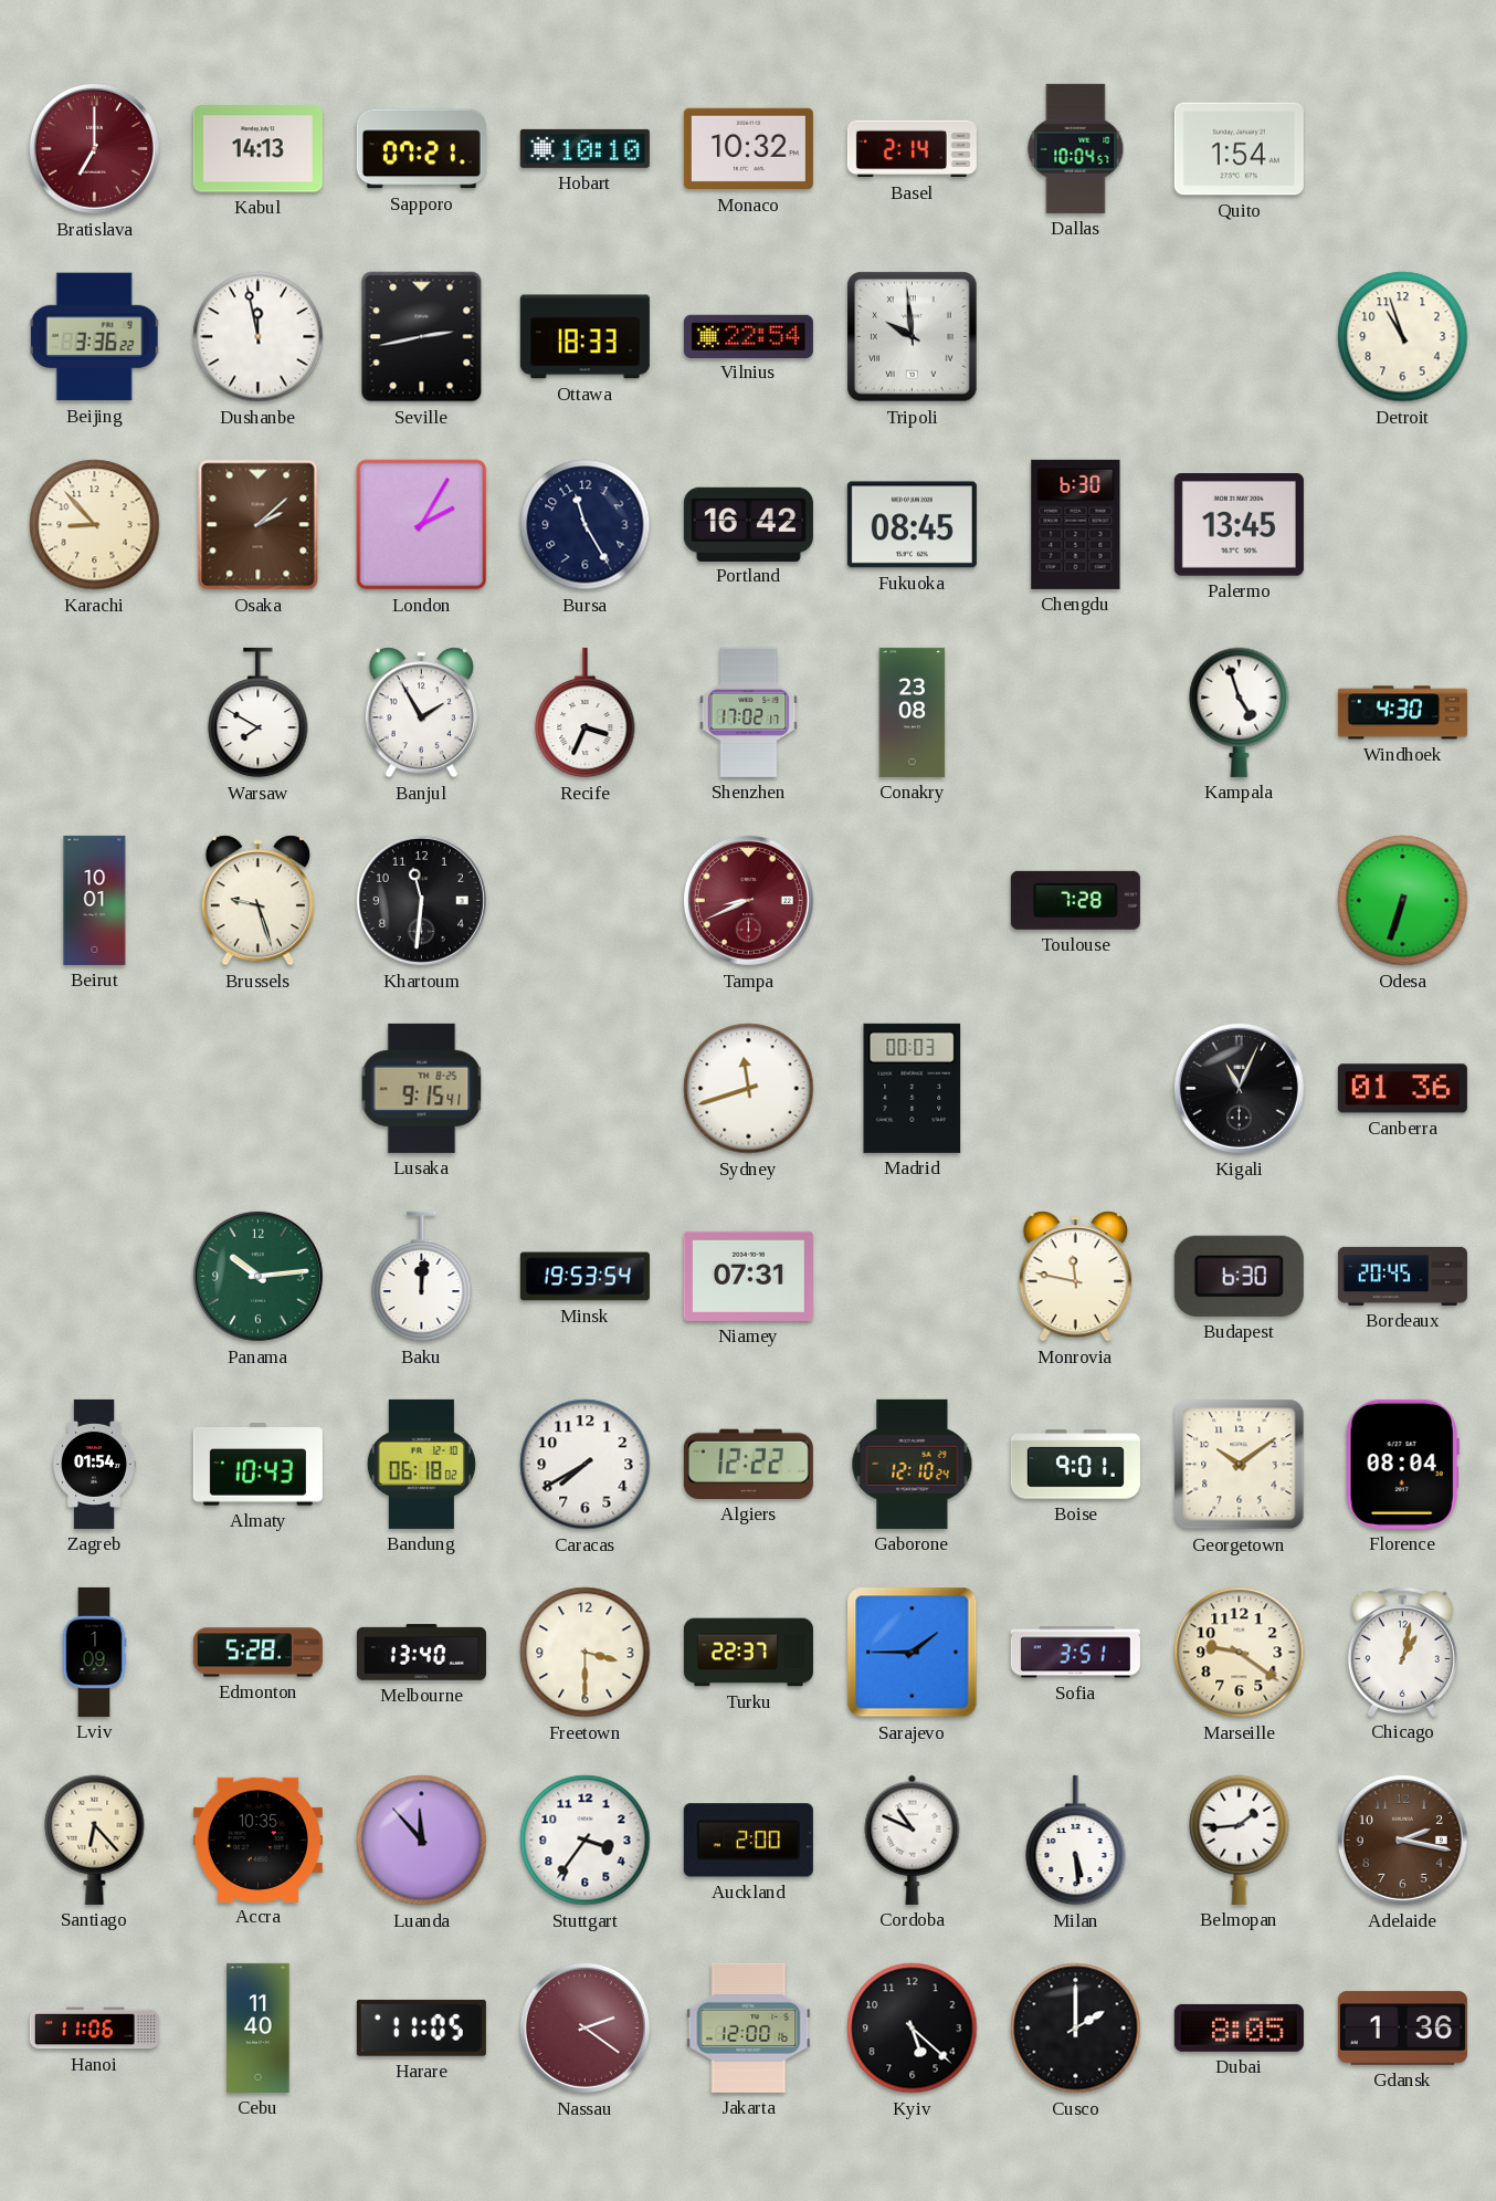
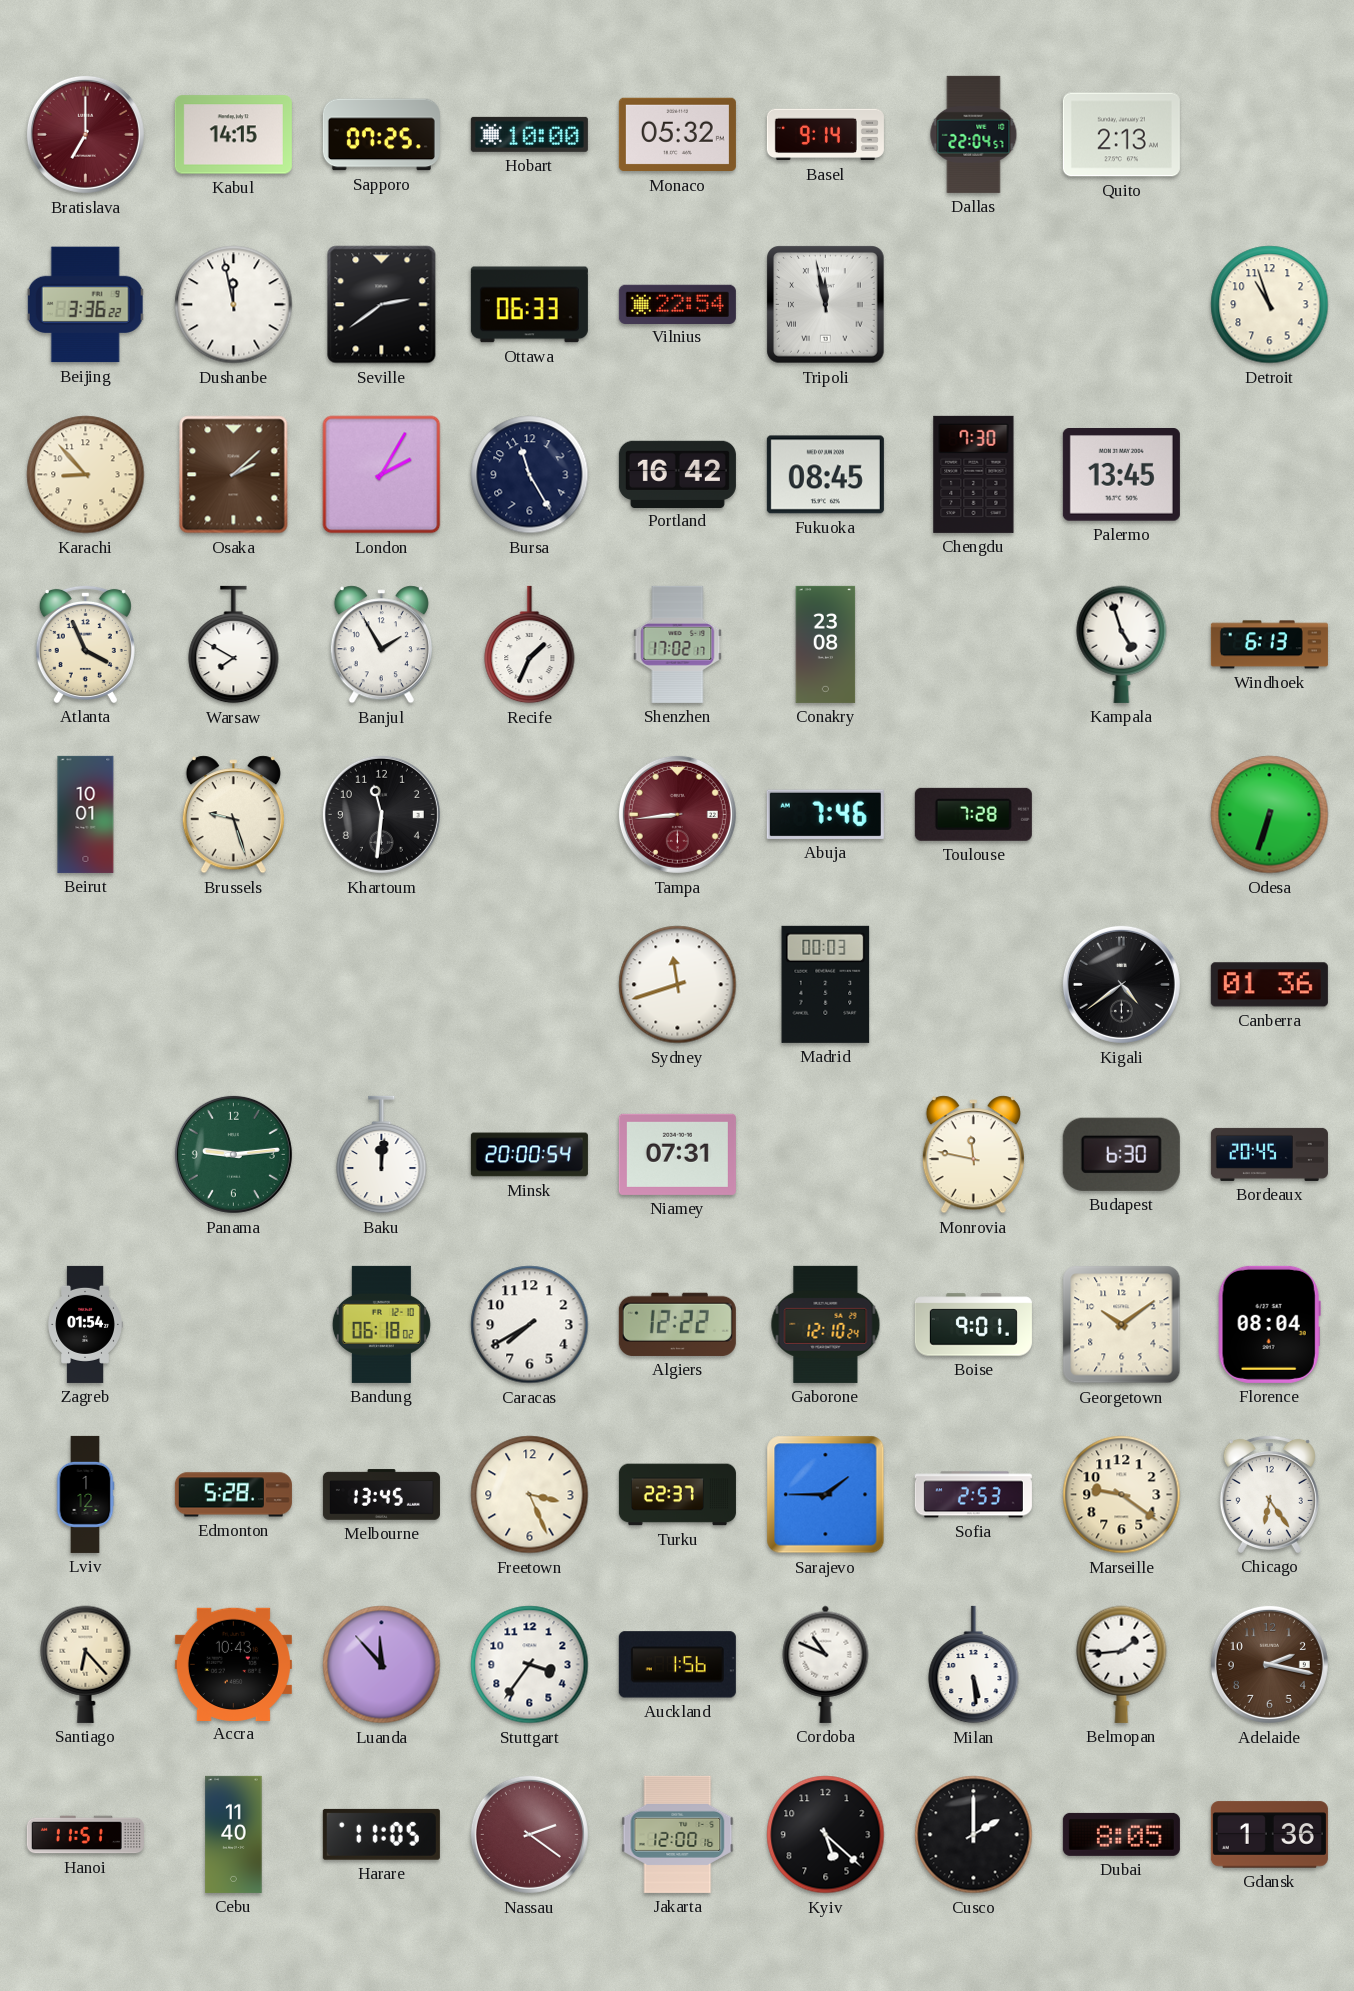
Kabul: 14:13 -> 14:15
Sapporo: 07:21 -> 07:25
Hobart: 10:10 -> 10:00
Monaco: 10:32 -> 05:32
Basel: 2:14 -> 9:14
Dallas: 10:04 -> 22:04
Quito: 1:54 -> 2:13
Seville: 2:43 -> 2:39
Ottawa: 18:33 -> 06:33
Tripoli: 9:59 -> 11:58
Chengdu: 6:30 -> 7:30
Atlanta: none -> 3:56
Recife: 3:34 -> 1:34
Windhoek: 4:30 -> 6:13
Tampa: 8:41 -> 8:44
Abuja: none -> 7:46
Lusaka: 9:15 -> none
Kigali: 11:04 -> 4:39
Panama: 10:14 -> 9:14
Minsk: 19:53 -> 20:00
Almaty: 10:43 -> none
Lviv: 1:09 -> 1:12
Melbourne: 13:40 -> 13:45
Freetown: 3:30 -> 3:26
Sofia: 3:51 -> 2:53
Chicago: 1:02 -> 6:24
Accra: 10:35 -> 10:43
Auckland: 2:00 -> 1:56
Hanoi: 11:06 -> 11:51
